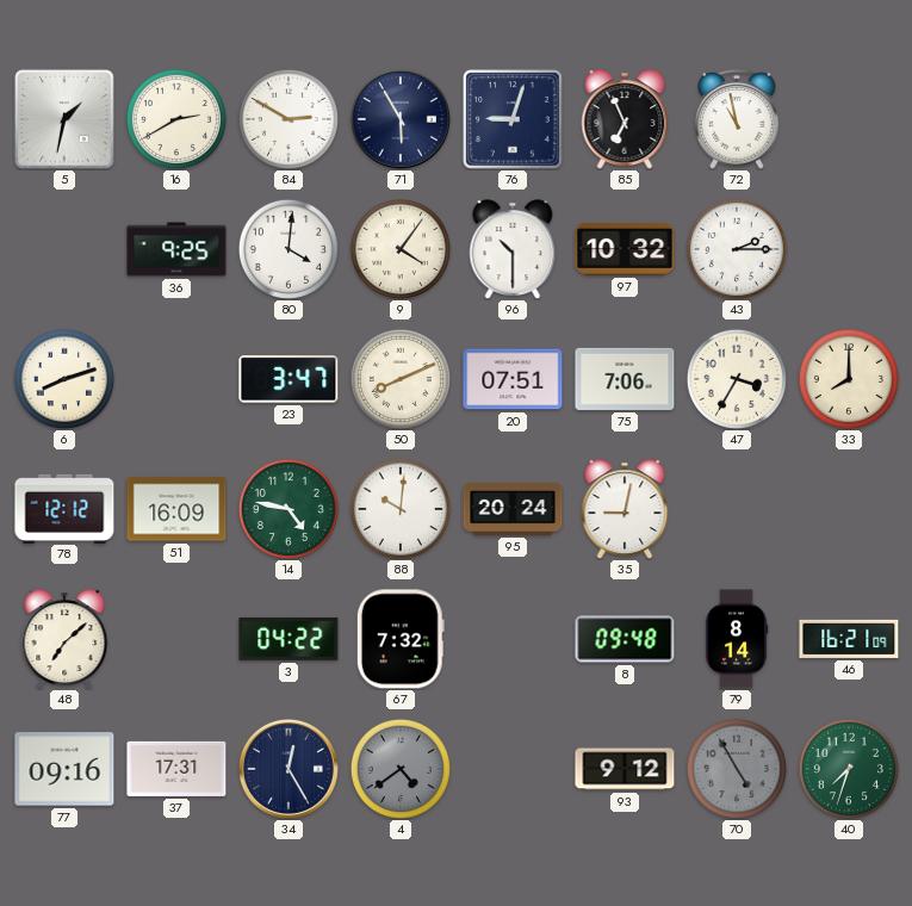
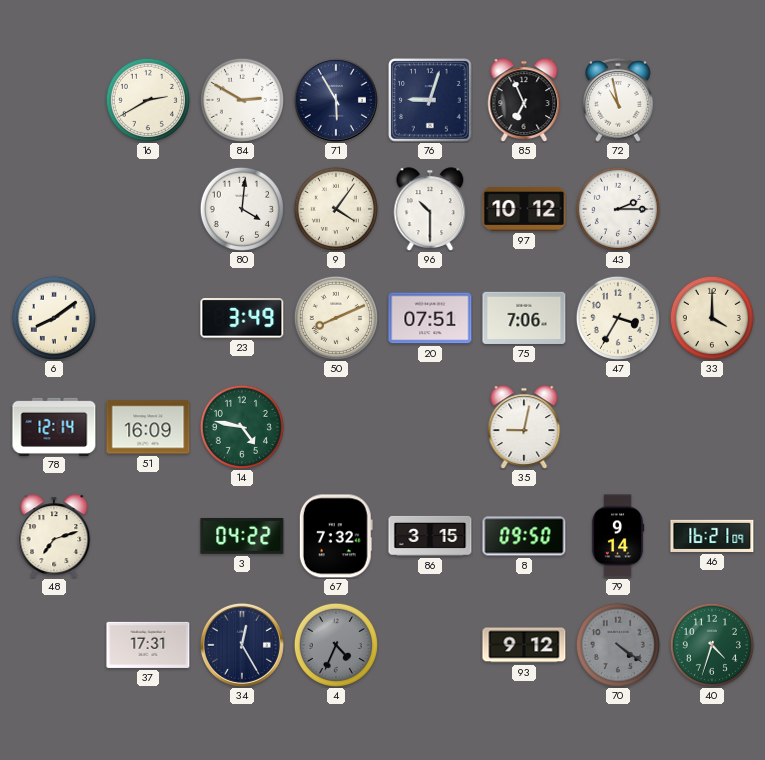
5: 1:32 -> none
36: 9:25 -> none
97: 10:32 -> 10:12
6: 8:12 -> 8:09
23: 3:47 -> 3:49
33: 8:00 -> 4:00
78: 12:12 -> 12:14
88: 10:01 -> none
95: 20:24 -> none
48: 7:08 -> 7:12
86: none -> 3:15
8: 09:48 -> 09:50
79: 8:14 -> 9:14
77: 09:16 -> none
4: 4:39 -> 4:34
70: 4:55 -> 4:21
40: 7:33 -> 4:33
